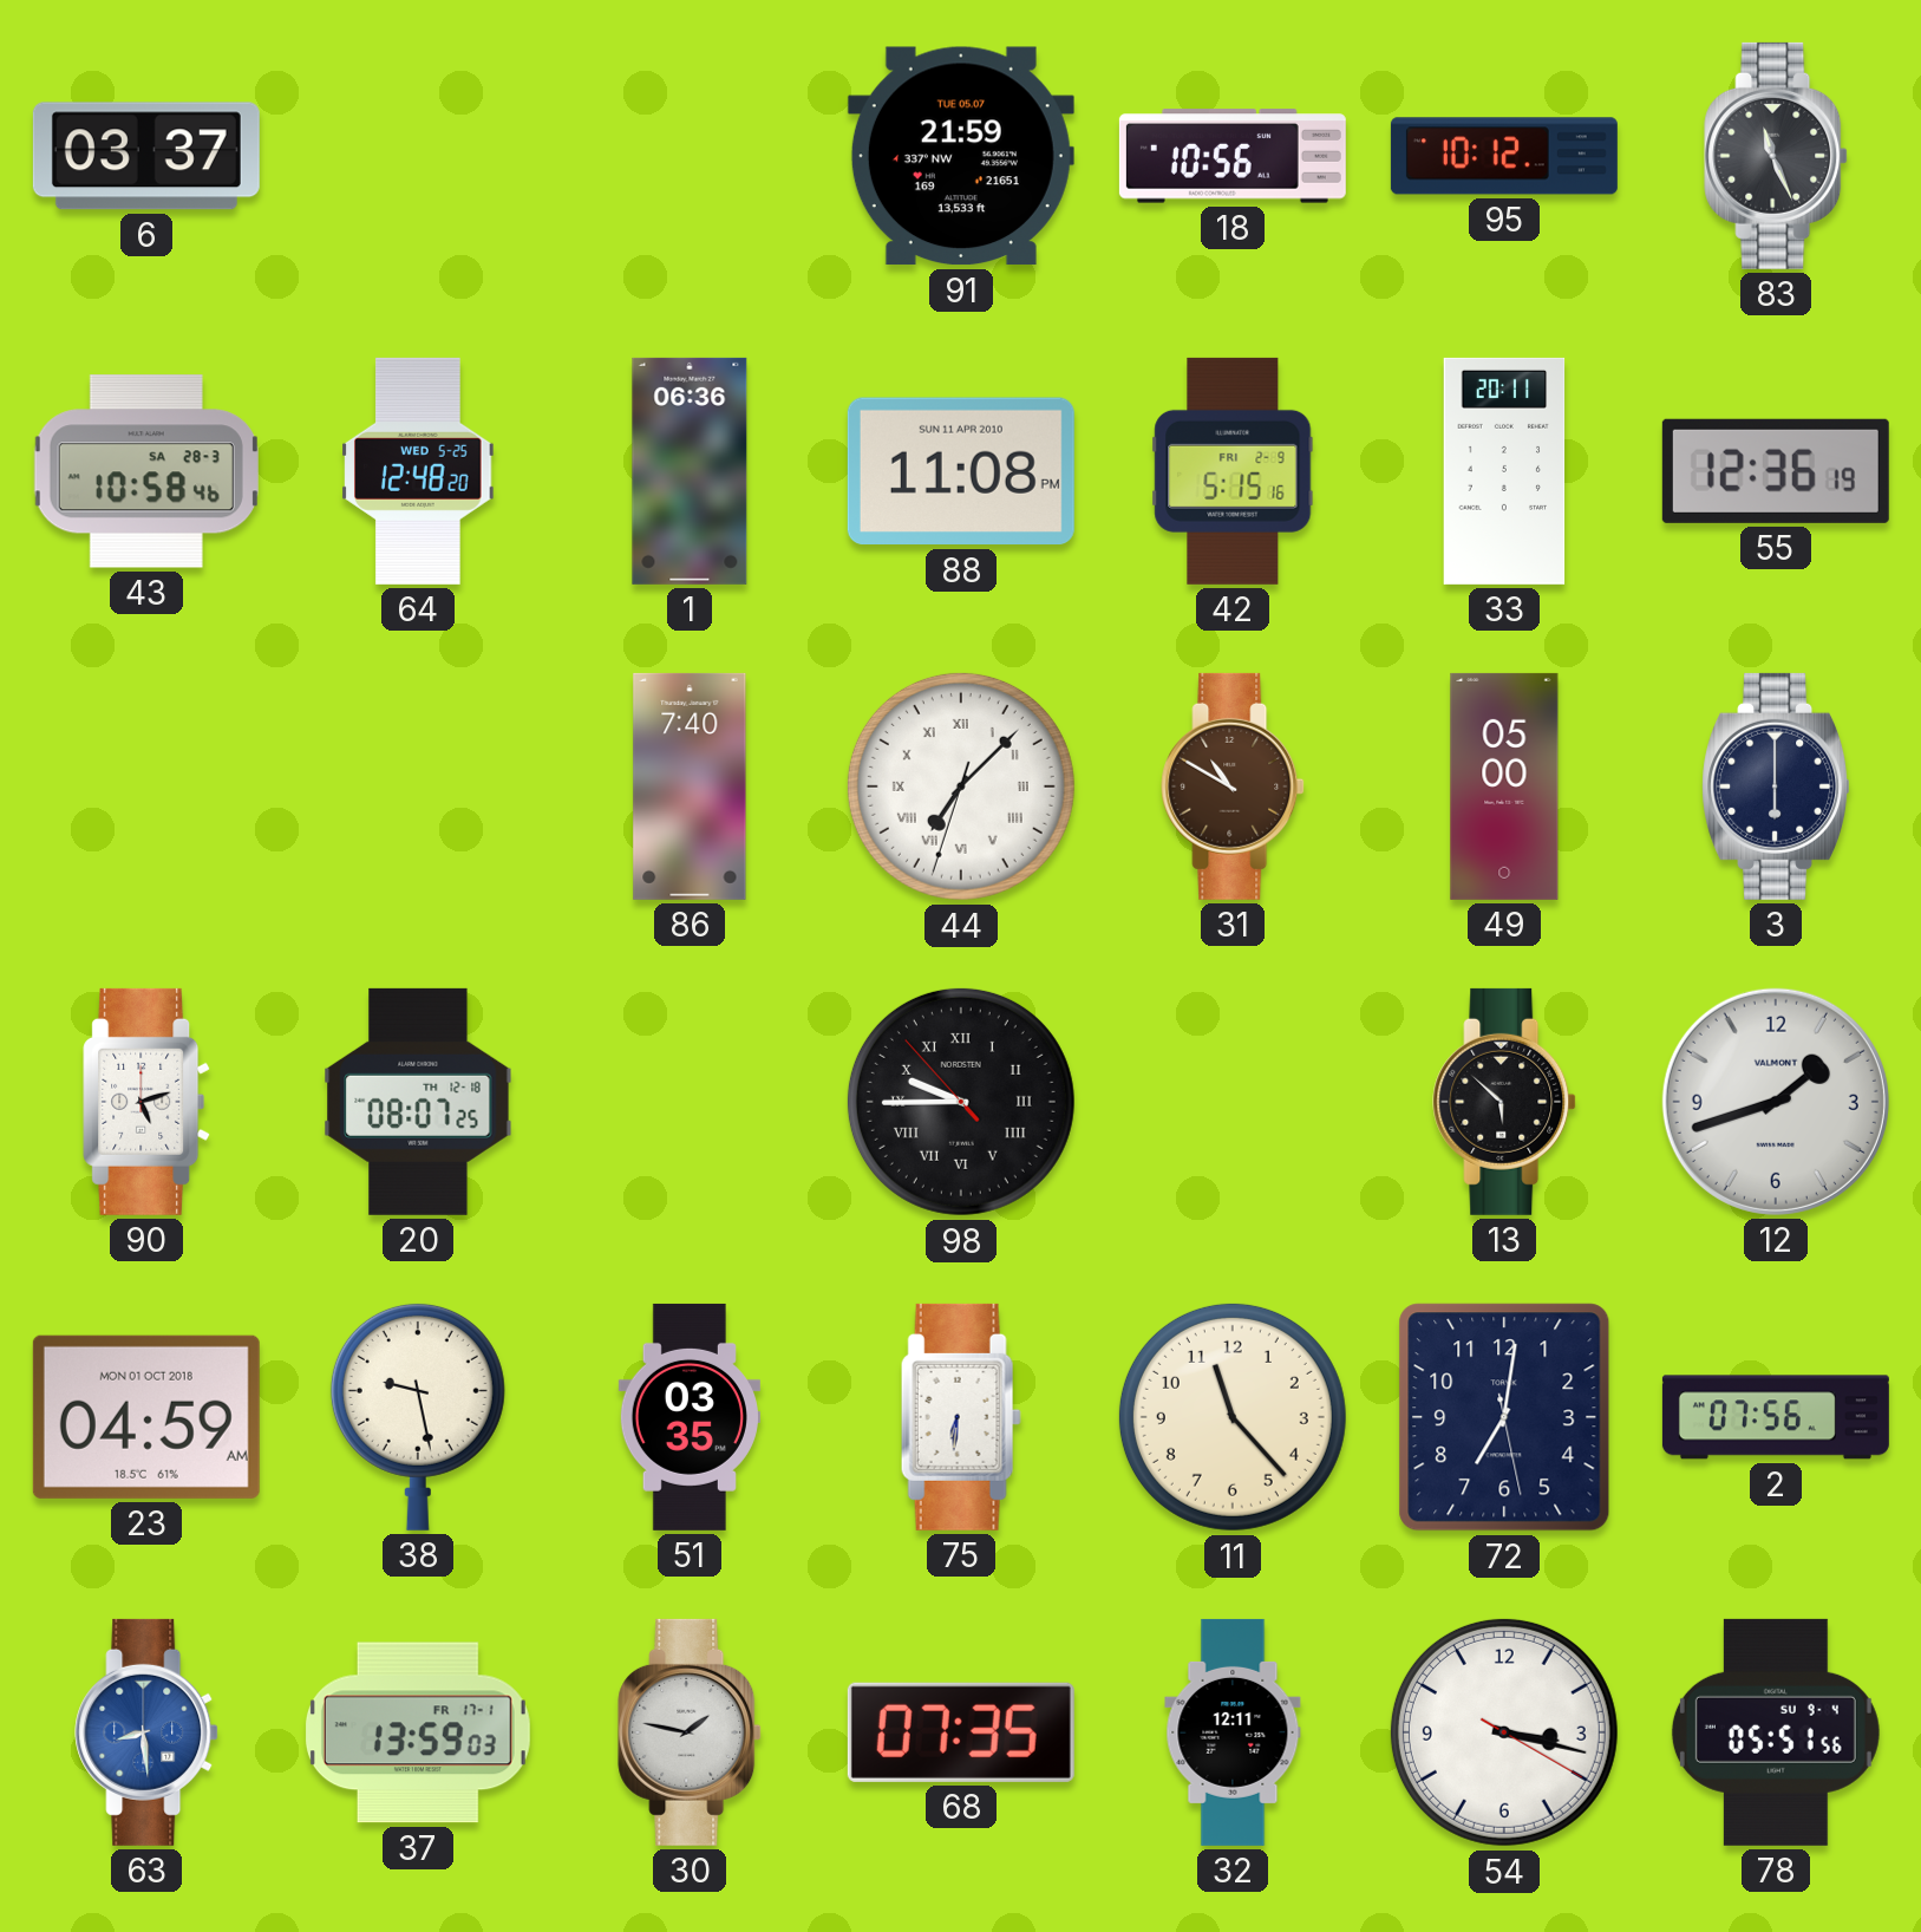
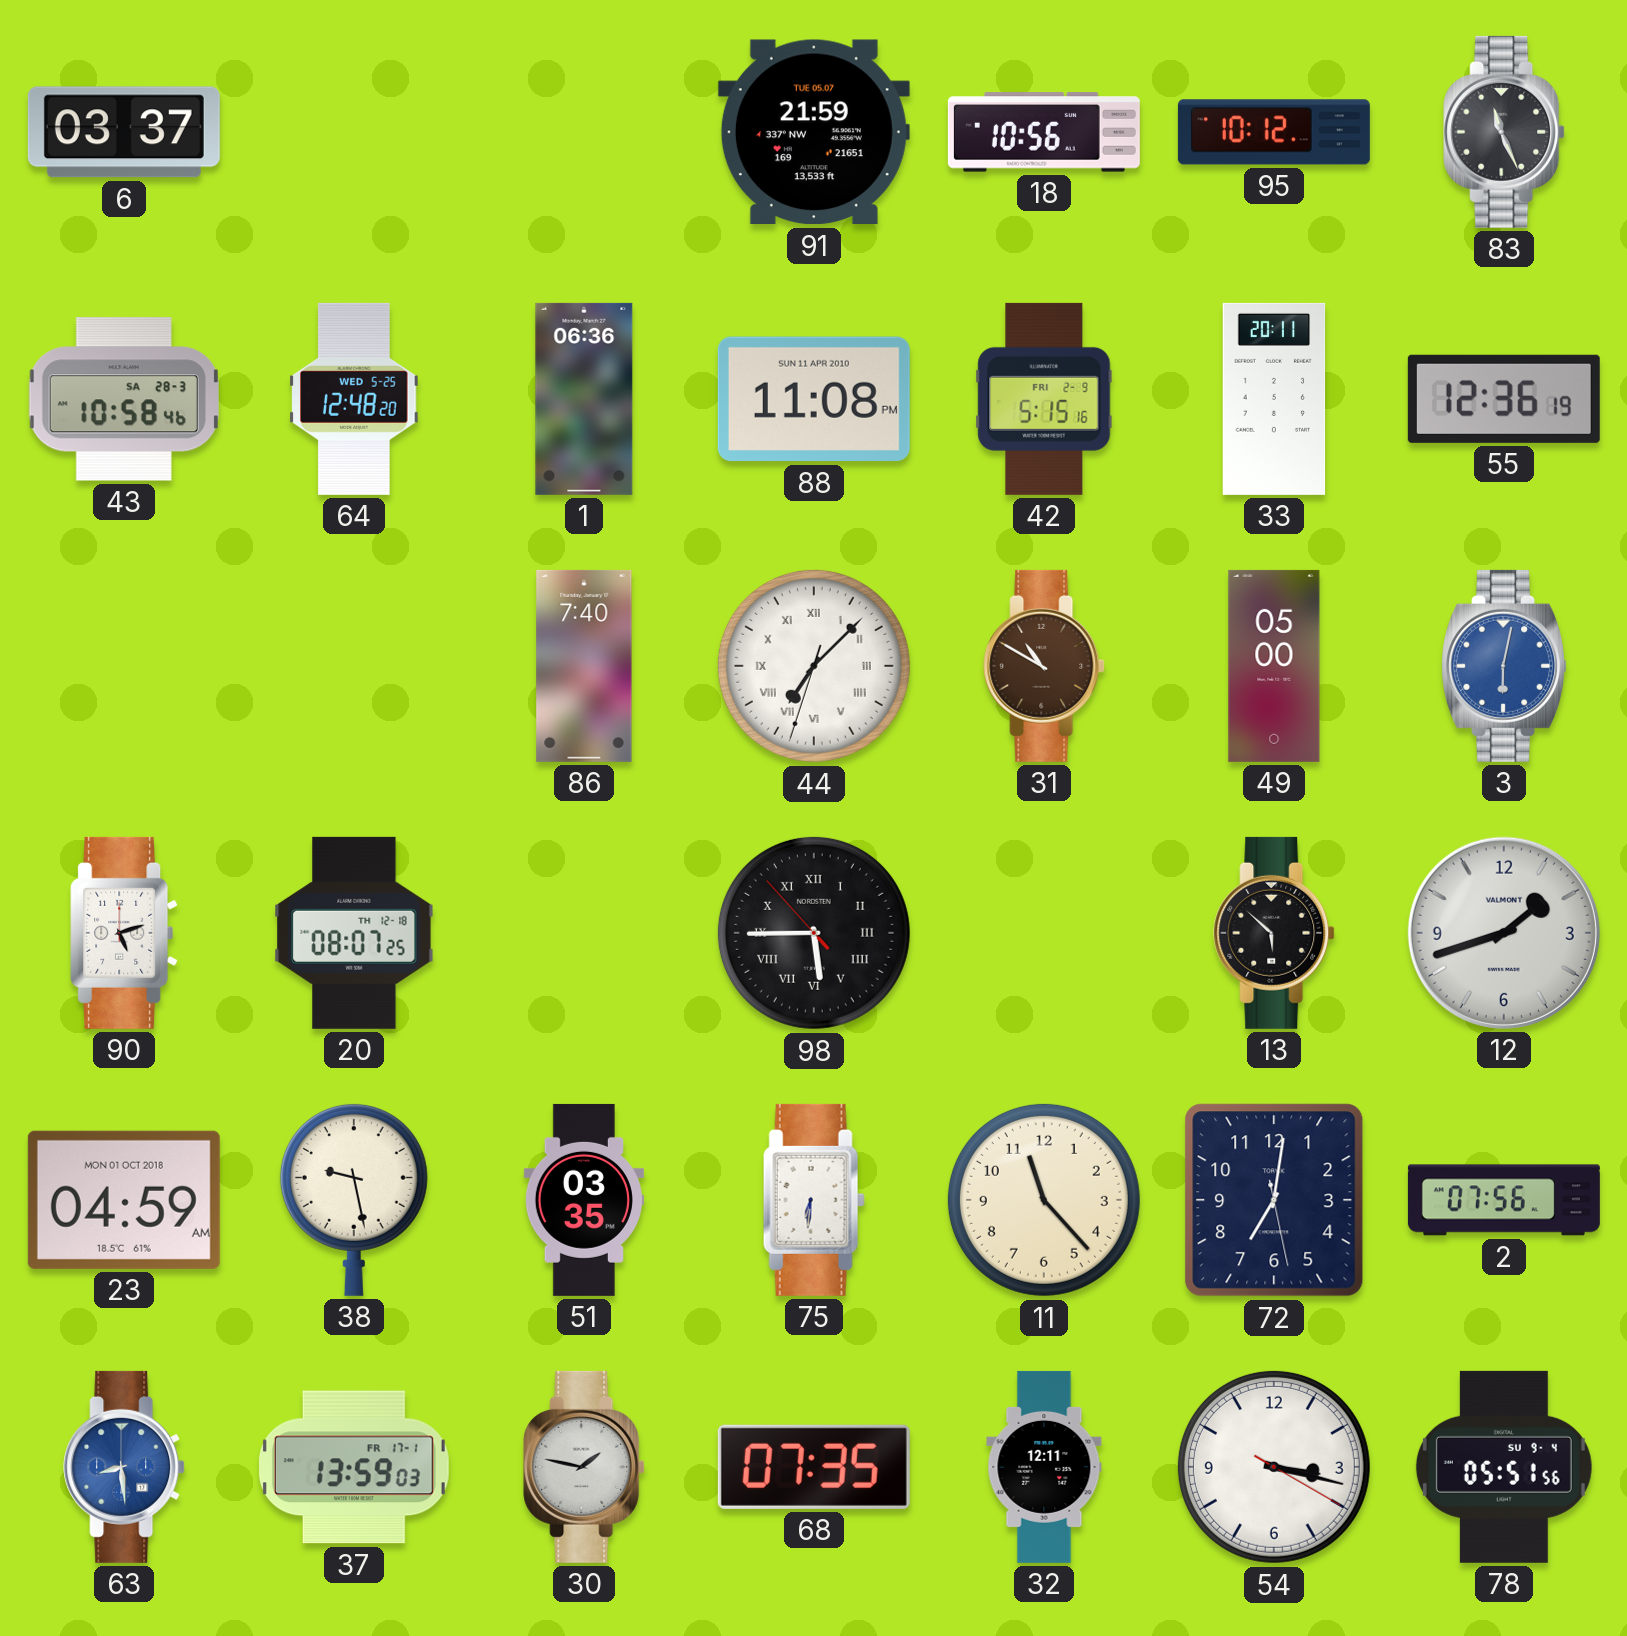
3: 6:00 -> 6:02
3 dial: navy -> blue
98: 9:44 -> 5:44
